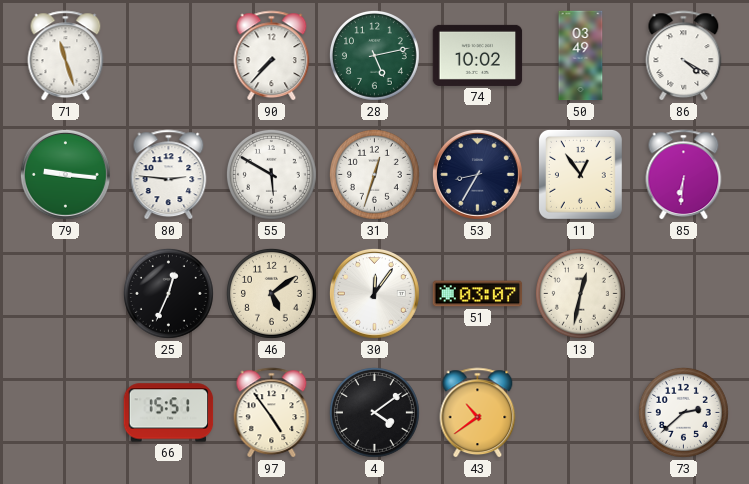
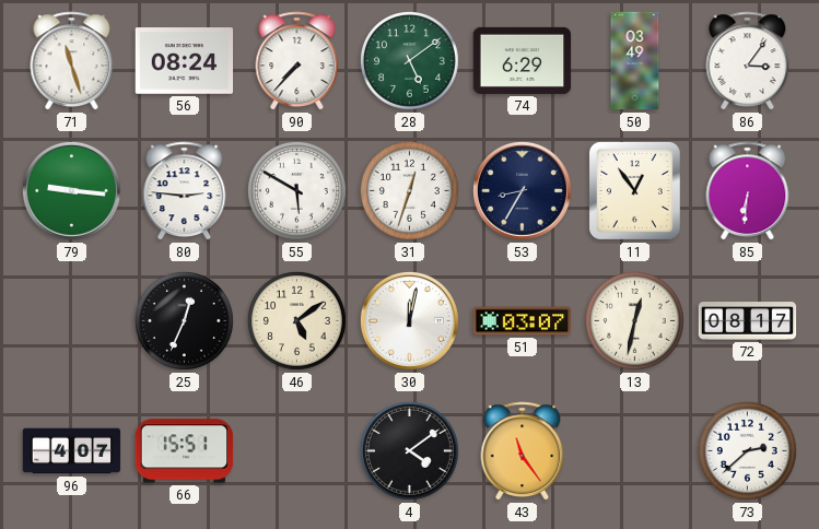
56: none -> 08:24
28: 5:13 -> 5:09
74: 10:02 -> 6:29
86: 4:20 -> 3:06
30: 12:06 -> 12:02
72: none -> 08:17
96: none -> 4:07
97: 4:54 -> none
43: 10:39 -> 11:24
